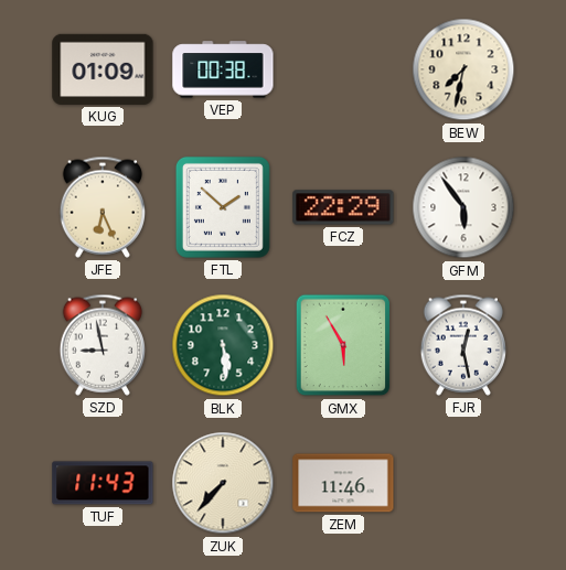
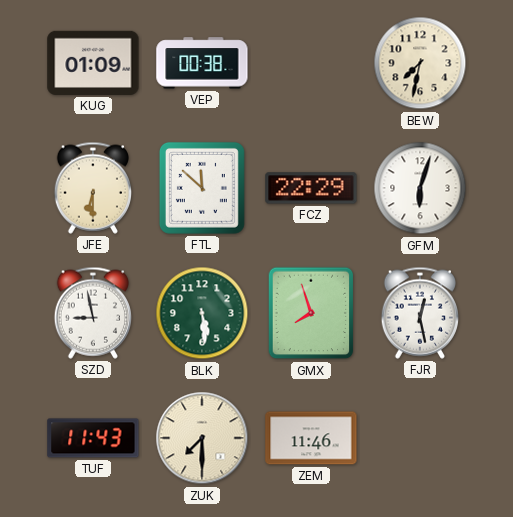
JFE: 6:26 -> 6:30
FTL: 1:52 -> 11:52
GFM: 5:54 -> 6:03
GMX: 5:55 -> 7:57
ZUK: 7:37 -> 7:30
